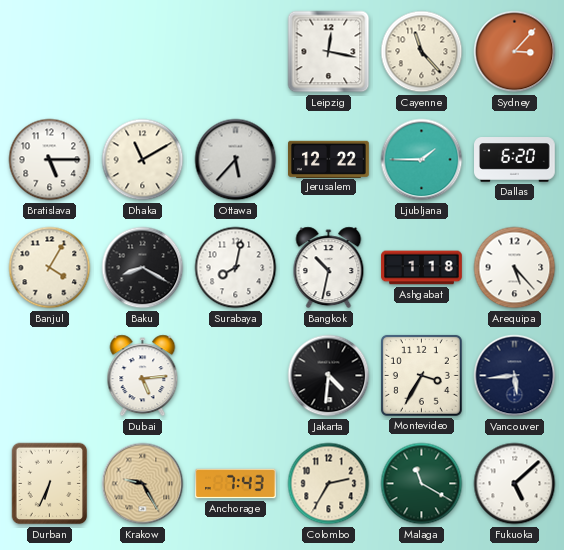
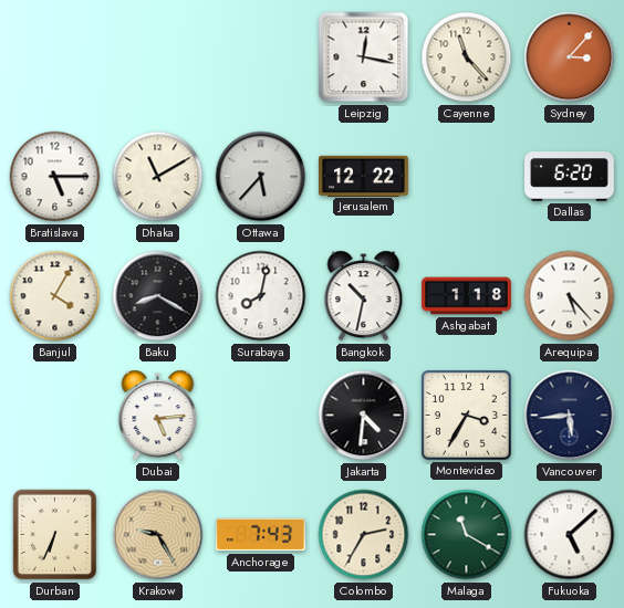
Ljubljana: 1:45 -> none
